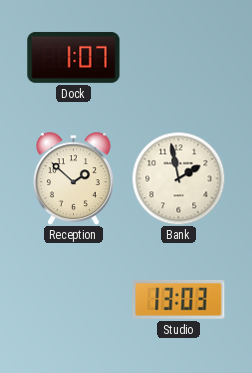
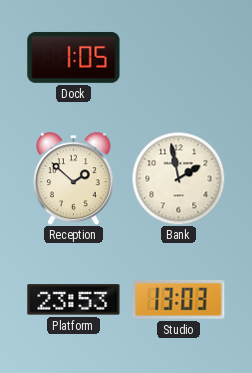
Dock: 1:07 -> 1:05
Platform: none -> 23:53
